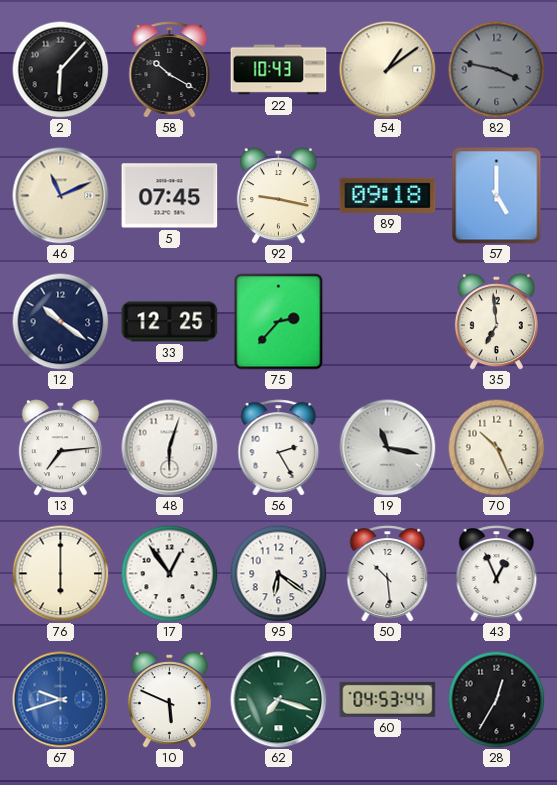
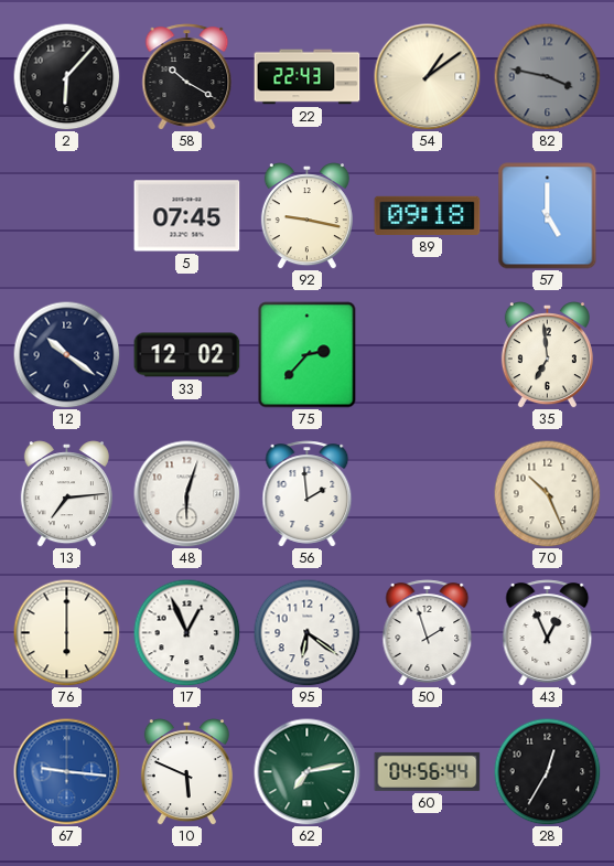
22: 10:43 -> 22:43
46: 11:11 -> none
33: 12:25 -> 12:02
56: 2:25 -> 1:59
19: 11:17 -> none
17: 12:54 -> 12:56
50: 10:29 -> 1:57
67: 9:42 -> 9:16
62: 7:18 -> 7:13
60: 04:53 -> 04:56
